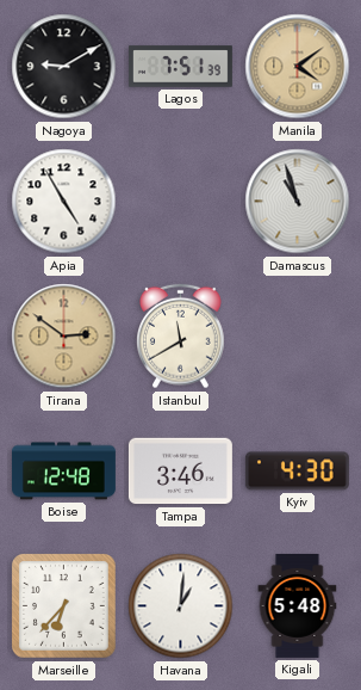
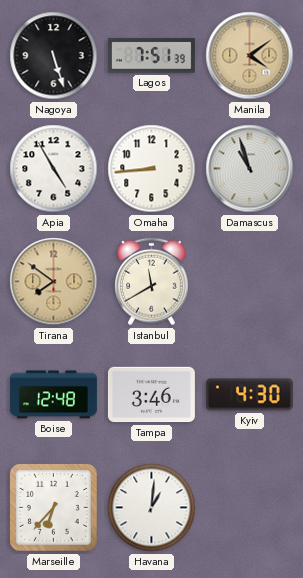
Nagoya: 9:10 -> 5:27
Omaha: none -> 8:44
Tirana: 2:51 -> 7:51
Kigali: 5:48 -> none
